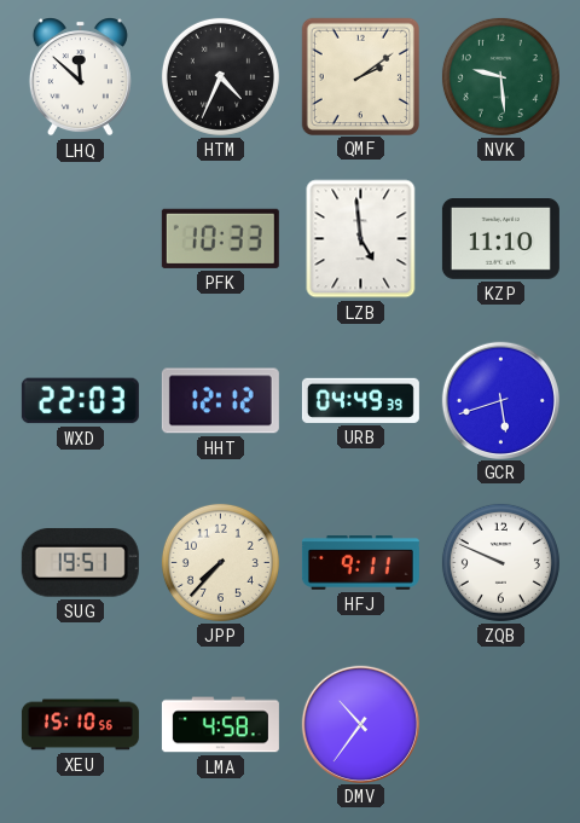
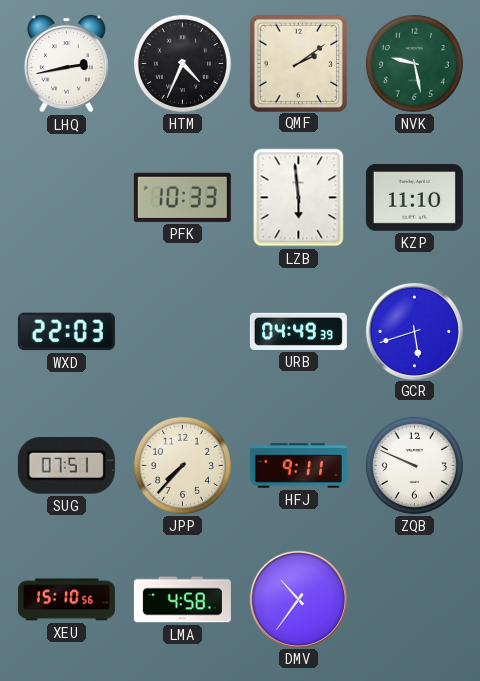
LHQ: 11:52 -> 2:43
NVK: 9:29 -> 9:28
LZB: 4:59 -> 5:59
HHT: 12:12 -> none
SUG: 19:51 -> 07:51
